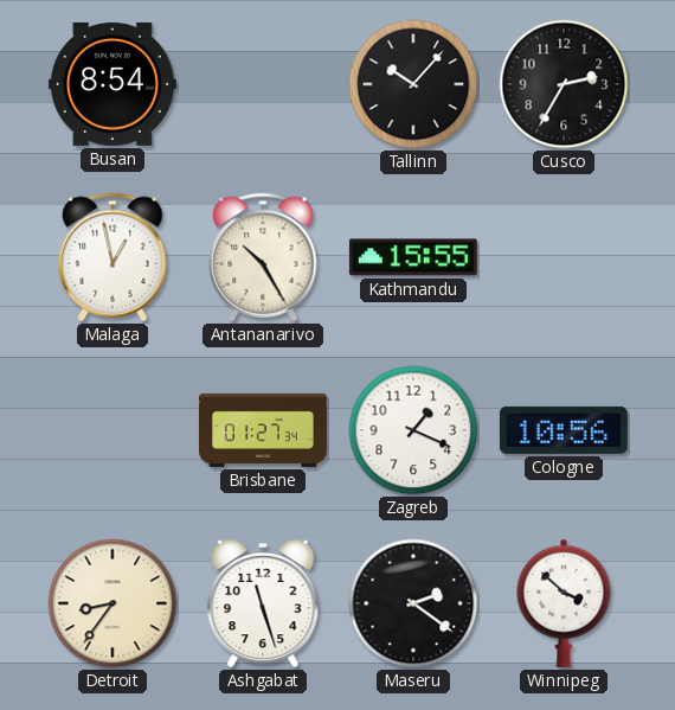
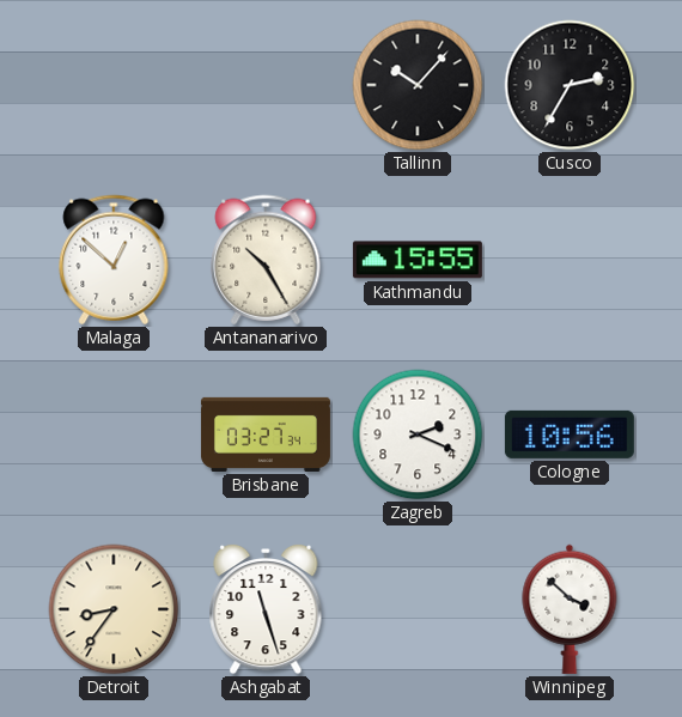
Busan: 8:54 -> none
Malaga: 12:58 -> 12:52
Brisbane: 01:27 -> 03:27
Zagreb: 1:19 -> 2:19
Maseru: 2:21 -> none
